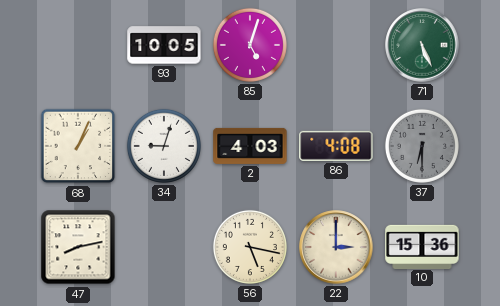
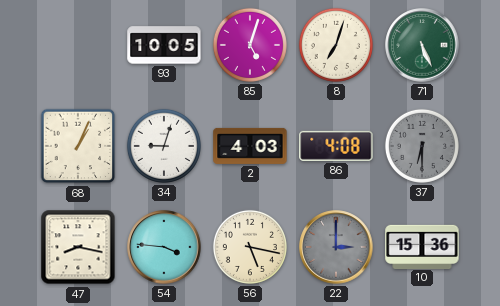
8: none -> 7:03
47: 8:13 -> 8:17
54: none -> 3:46
22 dial: cream -> grey
